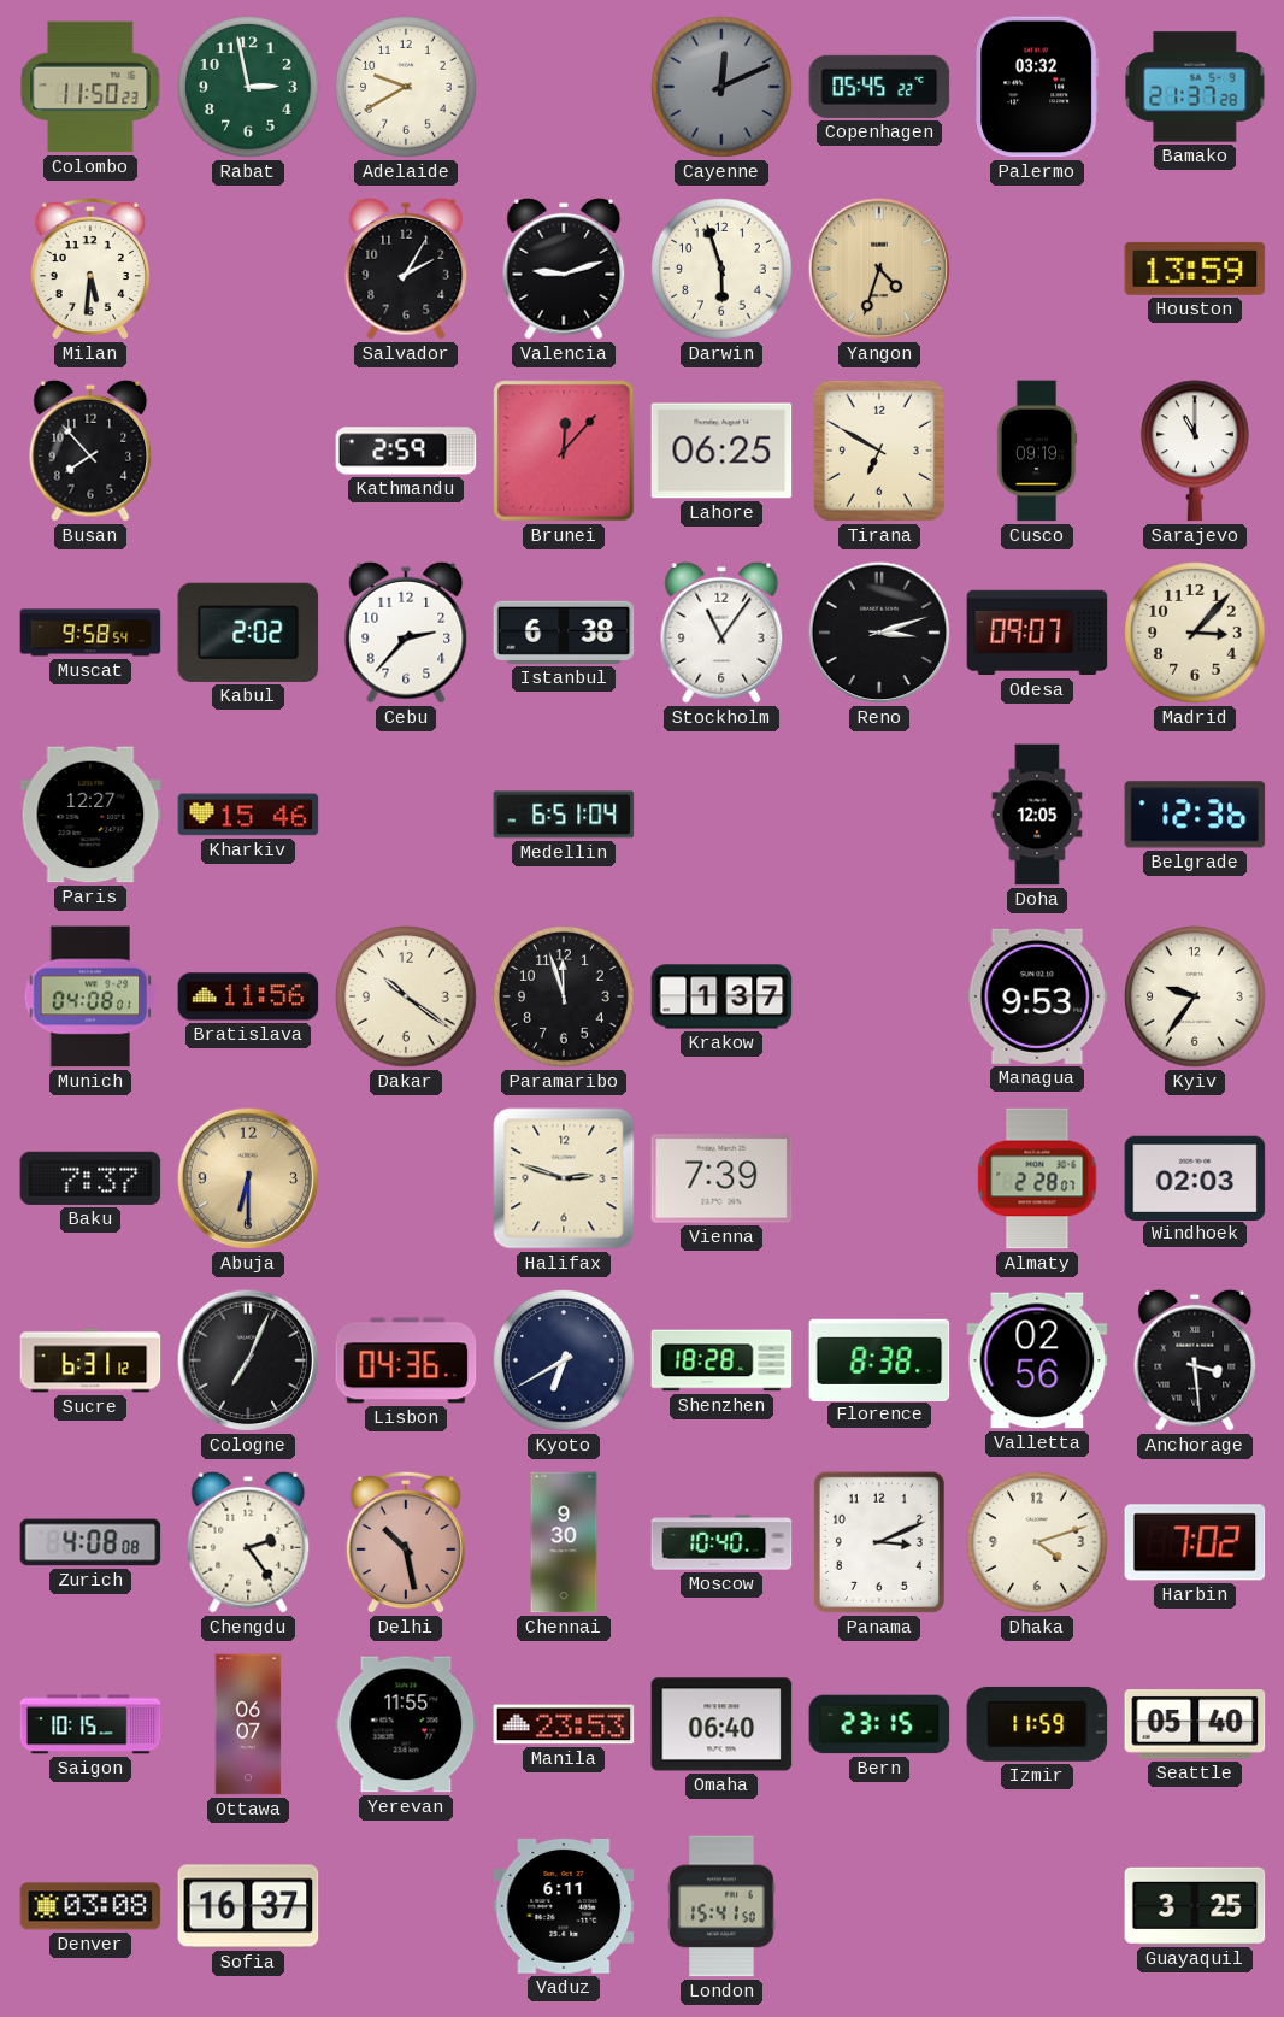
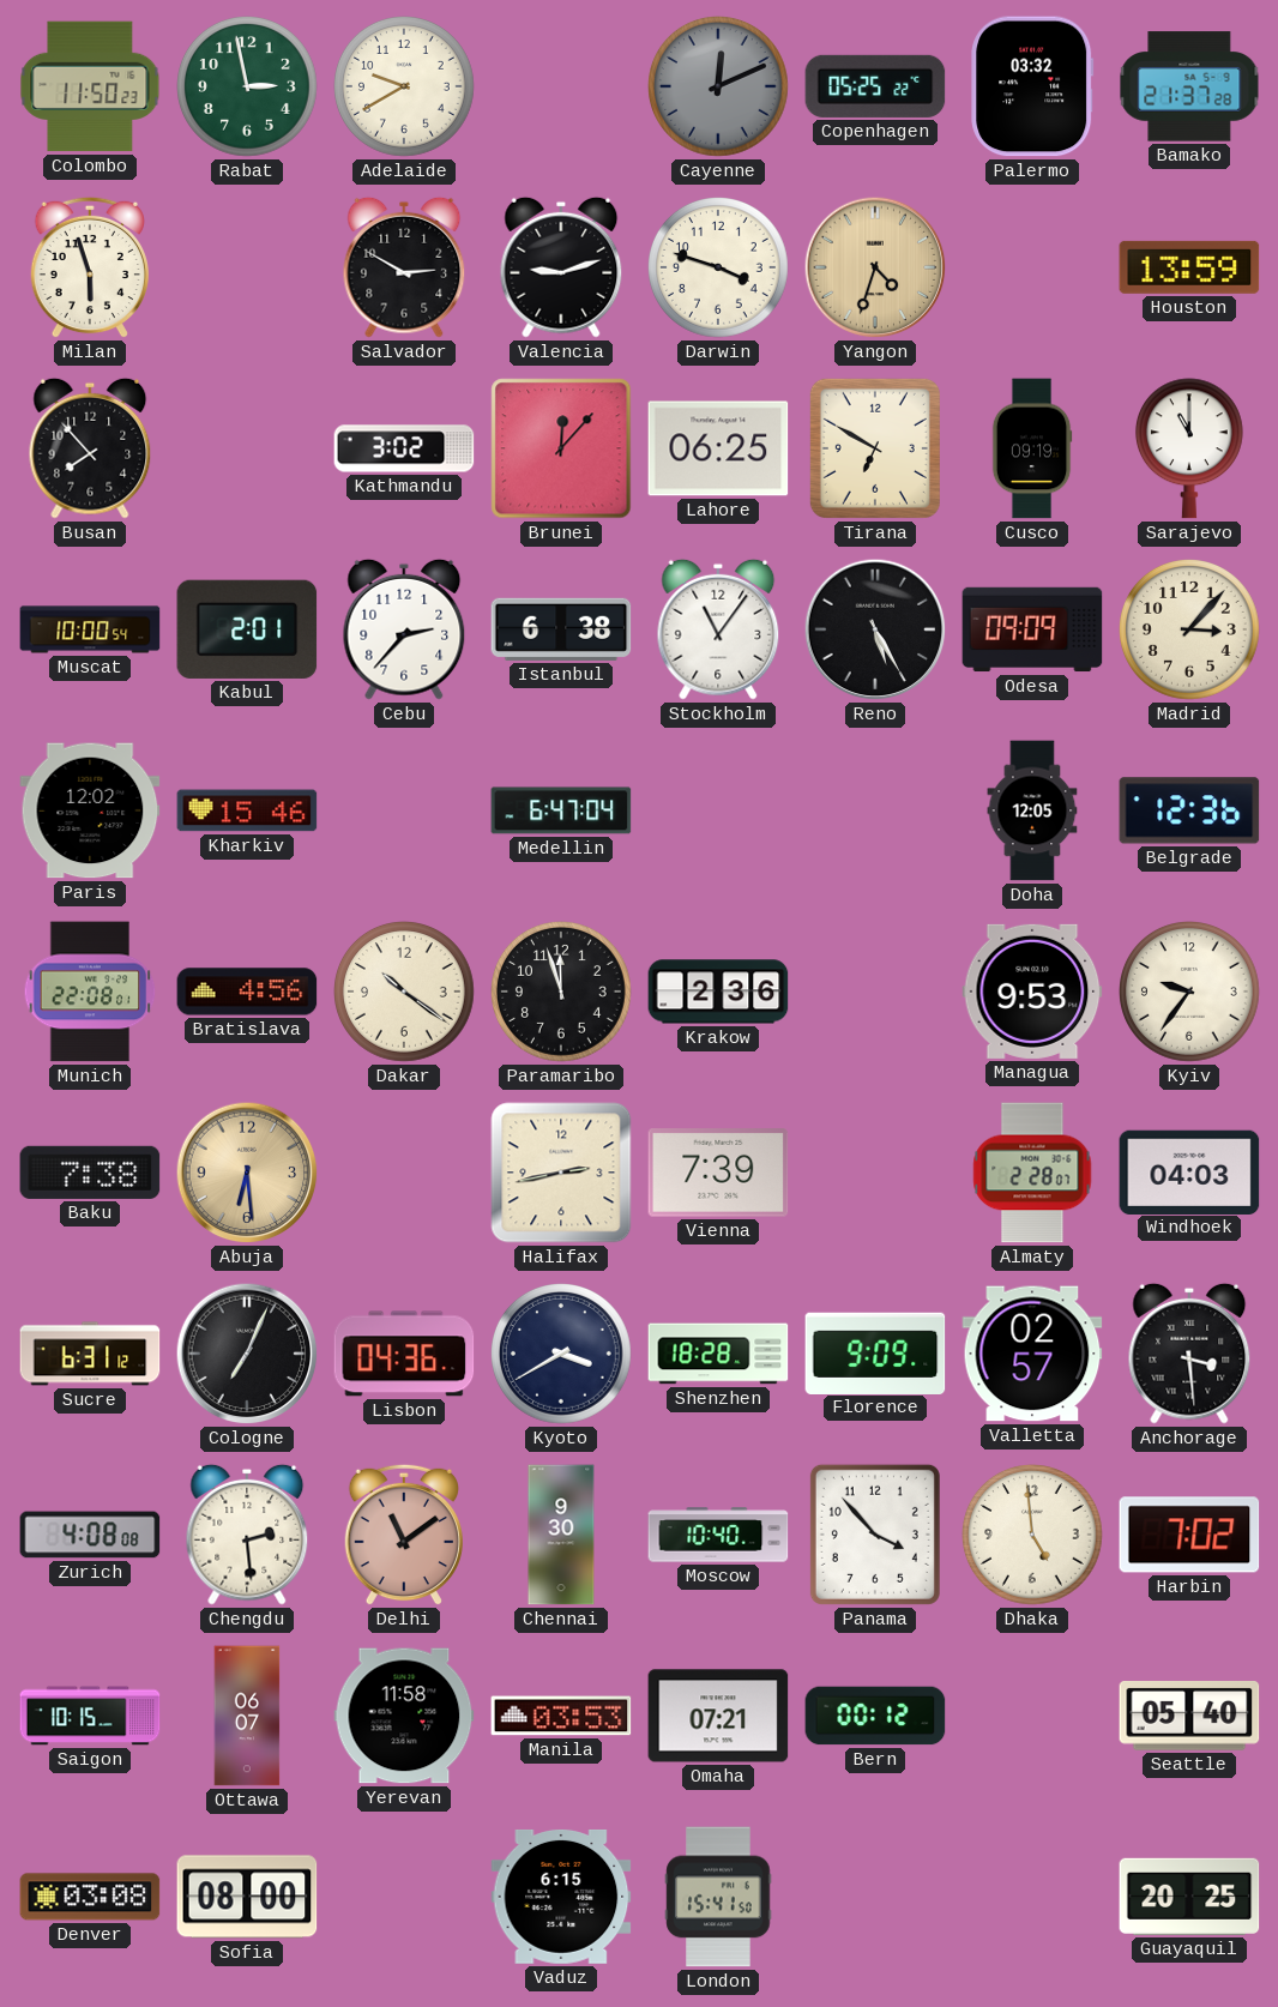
Copenhagen: 05:45 -> 05:25
Milan: 5:31 -> 5:57
Salvador: 2:05 -> 2:50
Darwin: 5:57 -> 3:48
Kathmandu: 2:59 -> 3:02
Muscat: 9:58 -> 10:00
Kabul: 2:02 -> 2:01
Reno: 3:12 -> 5:25
Odesa: 09:07 -> 09:09
Paris: 12:27 -> 12:02
Medellin: 6:51 -> 6:47
Munich: 04:08 -> 22:08
Bratislava: 11:56 -> 4:56
Krakow: 1:37 -> 2:36
Baku: 7:37 -> 7:38
Abuja: 6:30 -> 6:29
Halifax: 2:48 -> 2:43
Windhoek: 02:03 -> 04:03
Kyoto: 6:40 -> 3:40
Florence: 8:38 -> 9:09
Valletta: 02:56 -> 02:57
Chengdu: 2:24 -> 2:29
Delhi: 10:28 -> 11:09
Panama: 3:11 -> 3:53
Dhaka: 4:12 -> 4:59
Yerevan: 11:55 -> 11:58
Manila: 23:53 -> 03:53
Omaha: 06:40 -> 07:21
Bern: 23:15 -> 00:12
Izmir: 11:59 -> none
Sofia: 16:37 -> 08:00
Vaduz: 6:11 -> 6:15
Guayaquil: 3:25 -> 20:25
